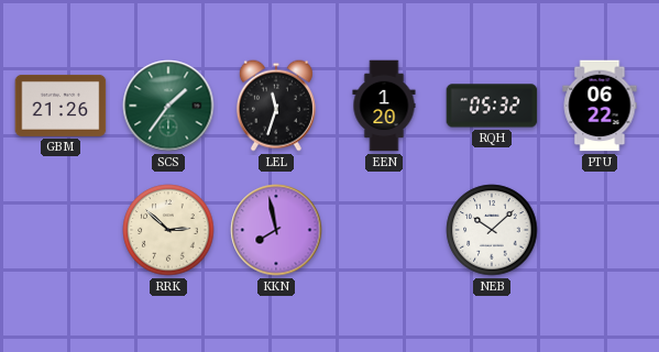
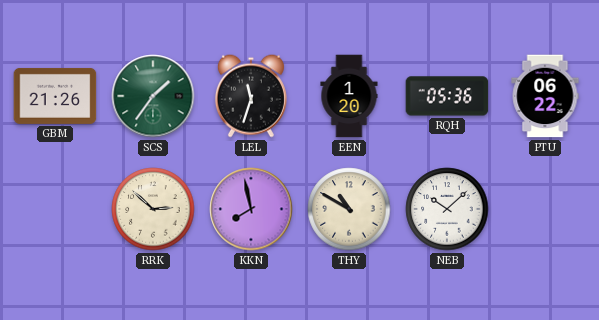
RQH: 05:32 -> 05:36
THY: none -> 10:50
